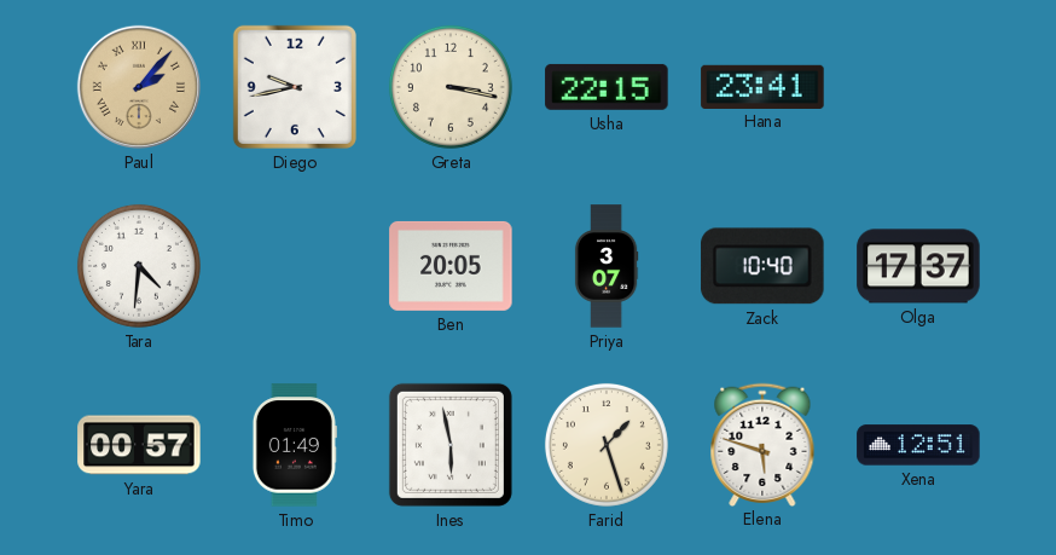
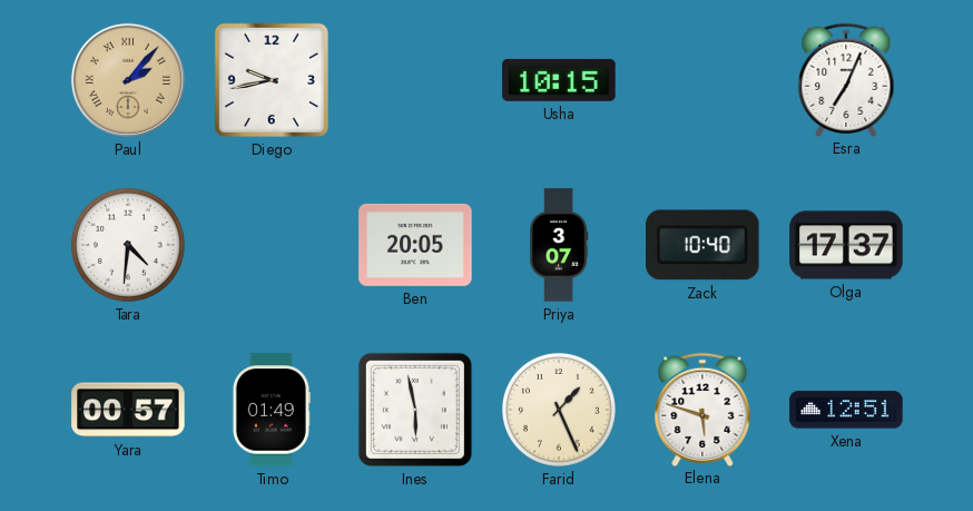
Greta: 3:17 -> none
Usha: 22:15 -> 10:15
Hana: 23:41 -> none
Esra: none -> 7:04
Farid: 1:27 -> 1:26
